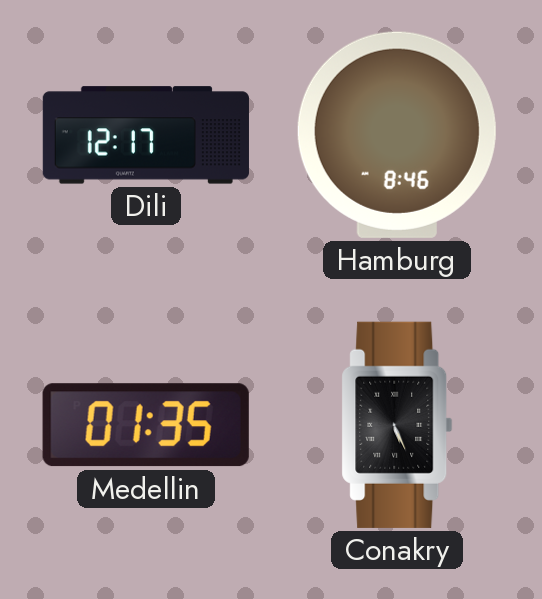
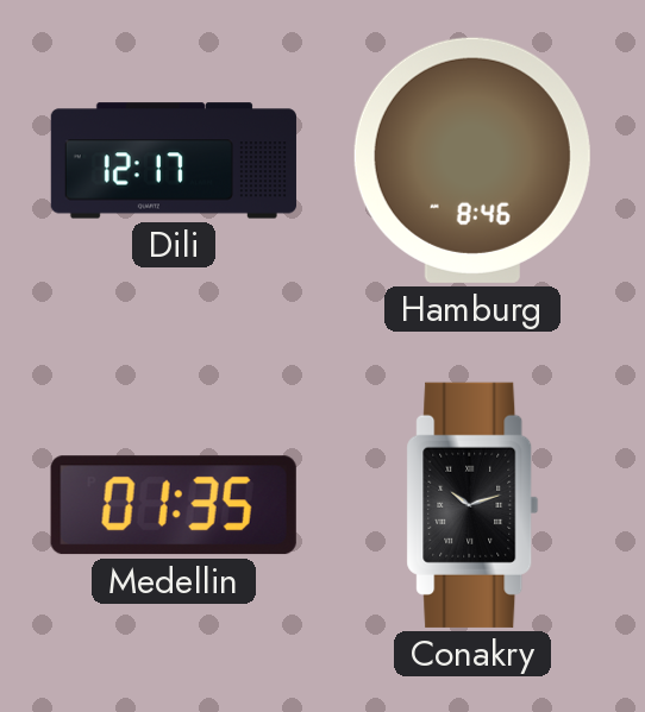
Conakry: 5:26 -> 10:12
